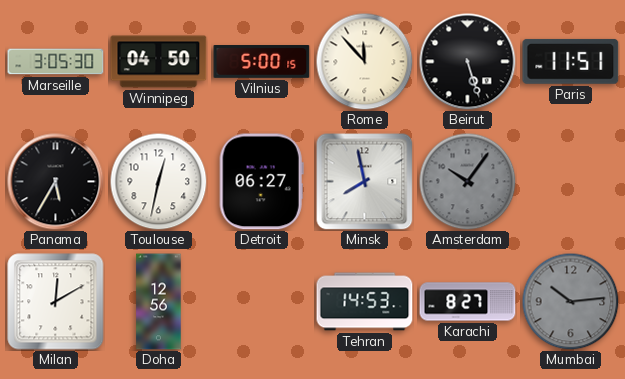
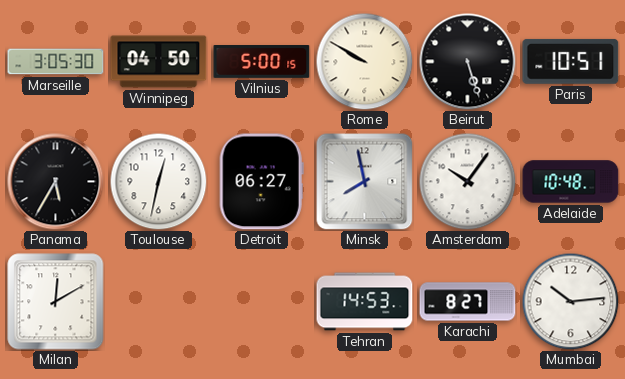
Rome: 11:53 -> 9:50
Paris: 11:51 -> 10:51
Amsterdam dial: grey -> white
Adelaide: none -> 10:48
Doha: 12:56 -> none
Mumbai dial: grey -> white
